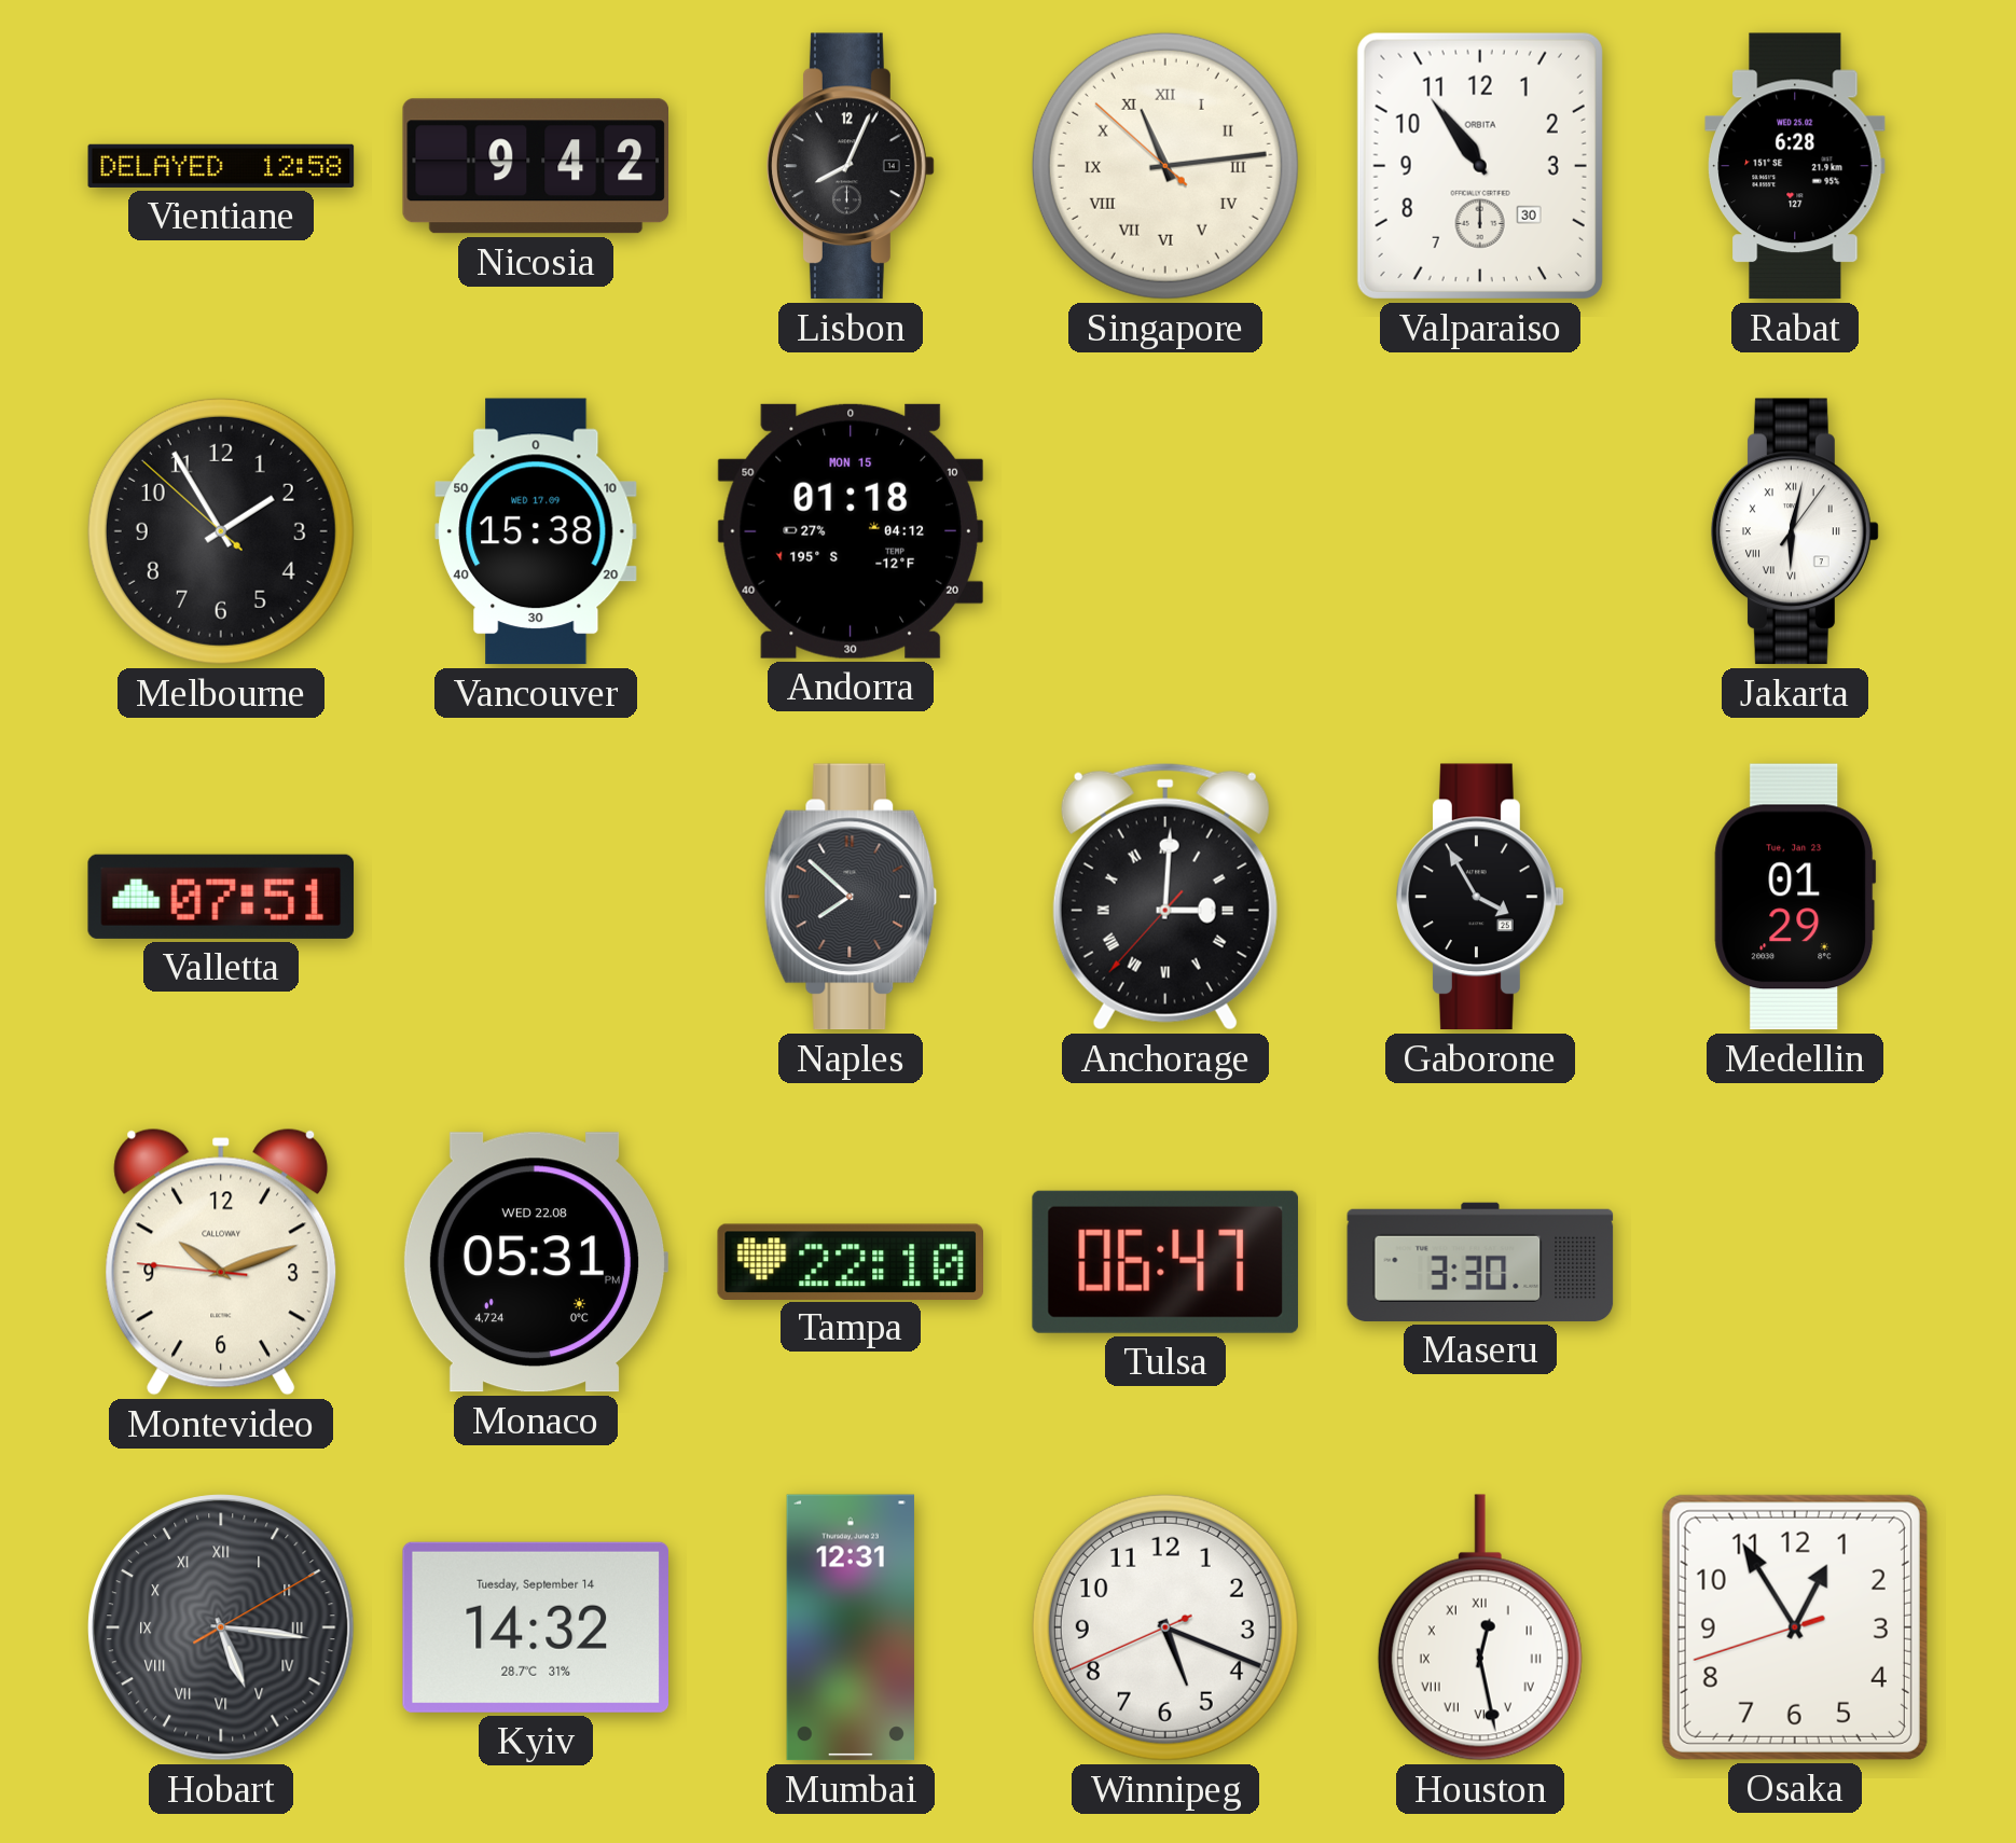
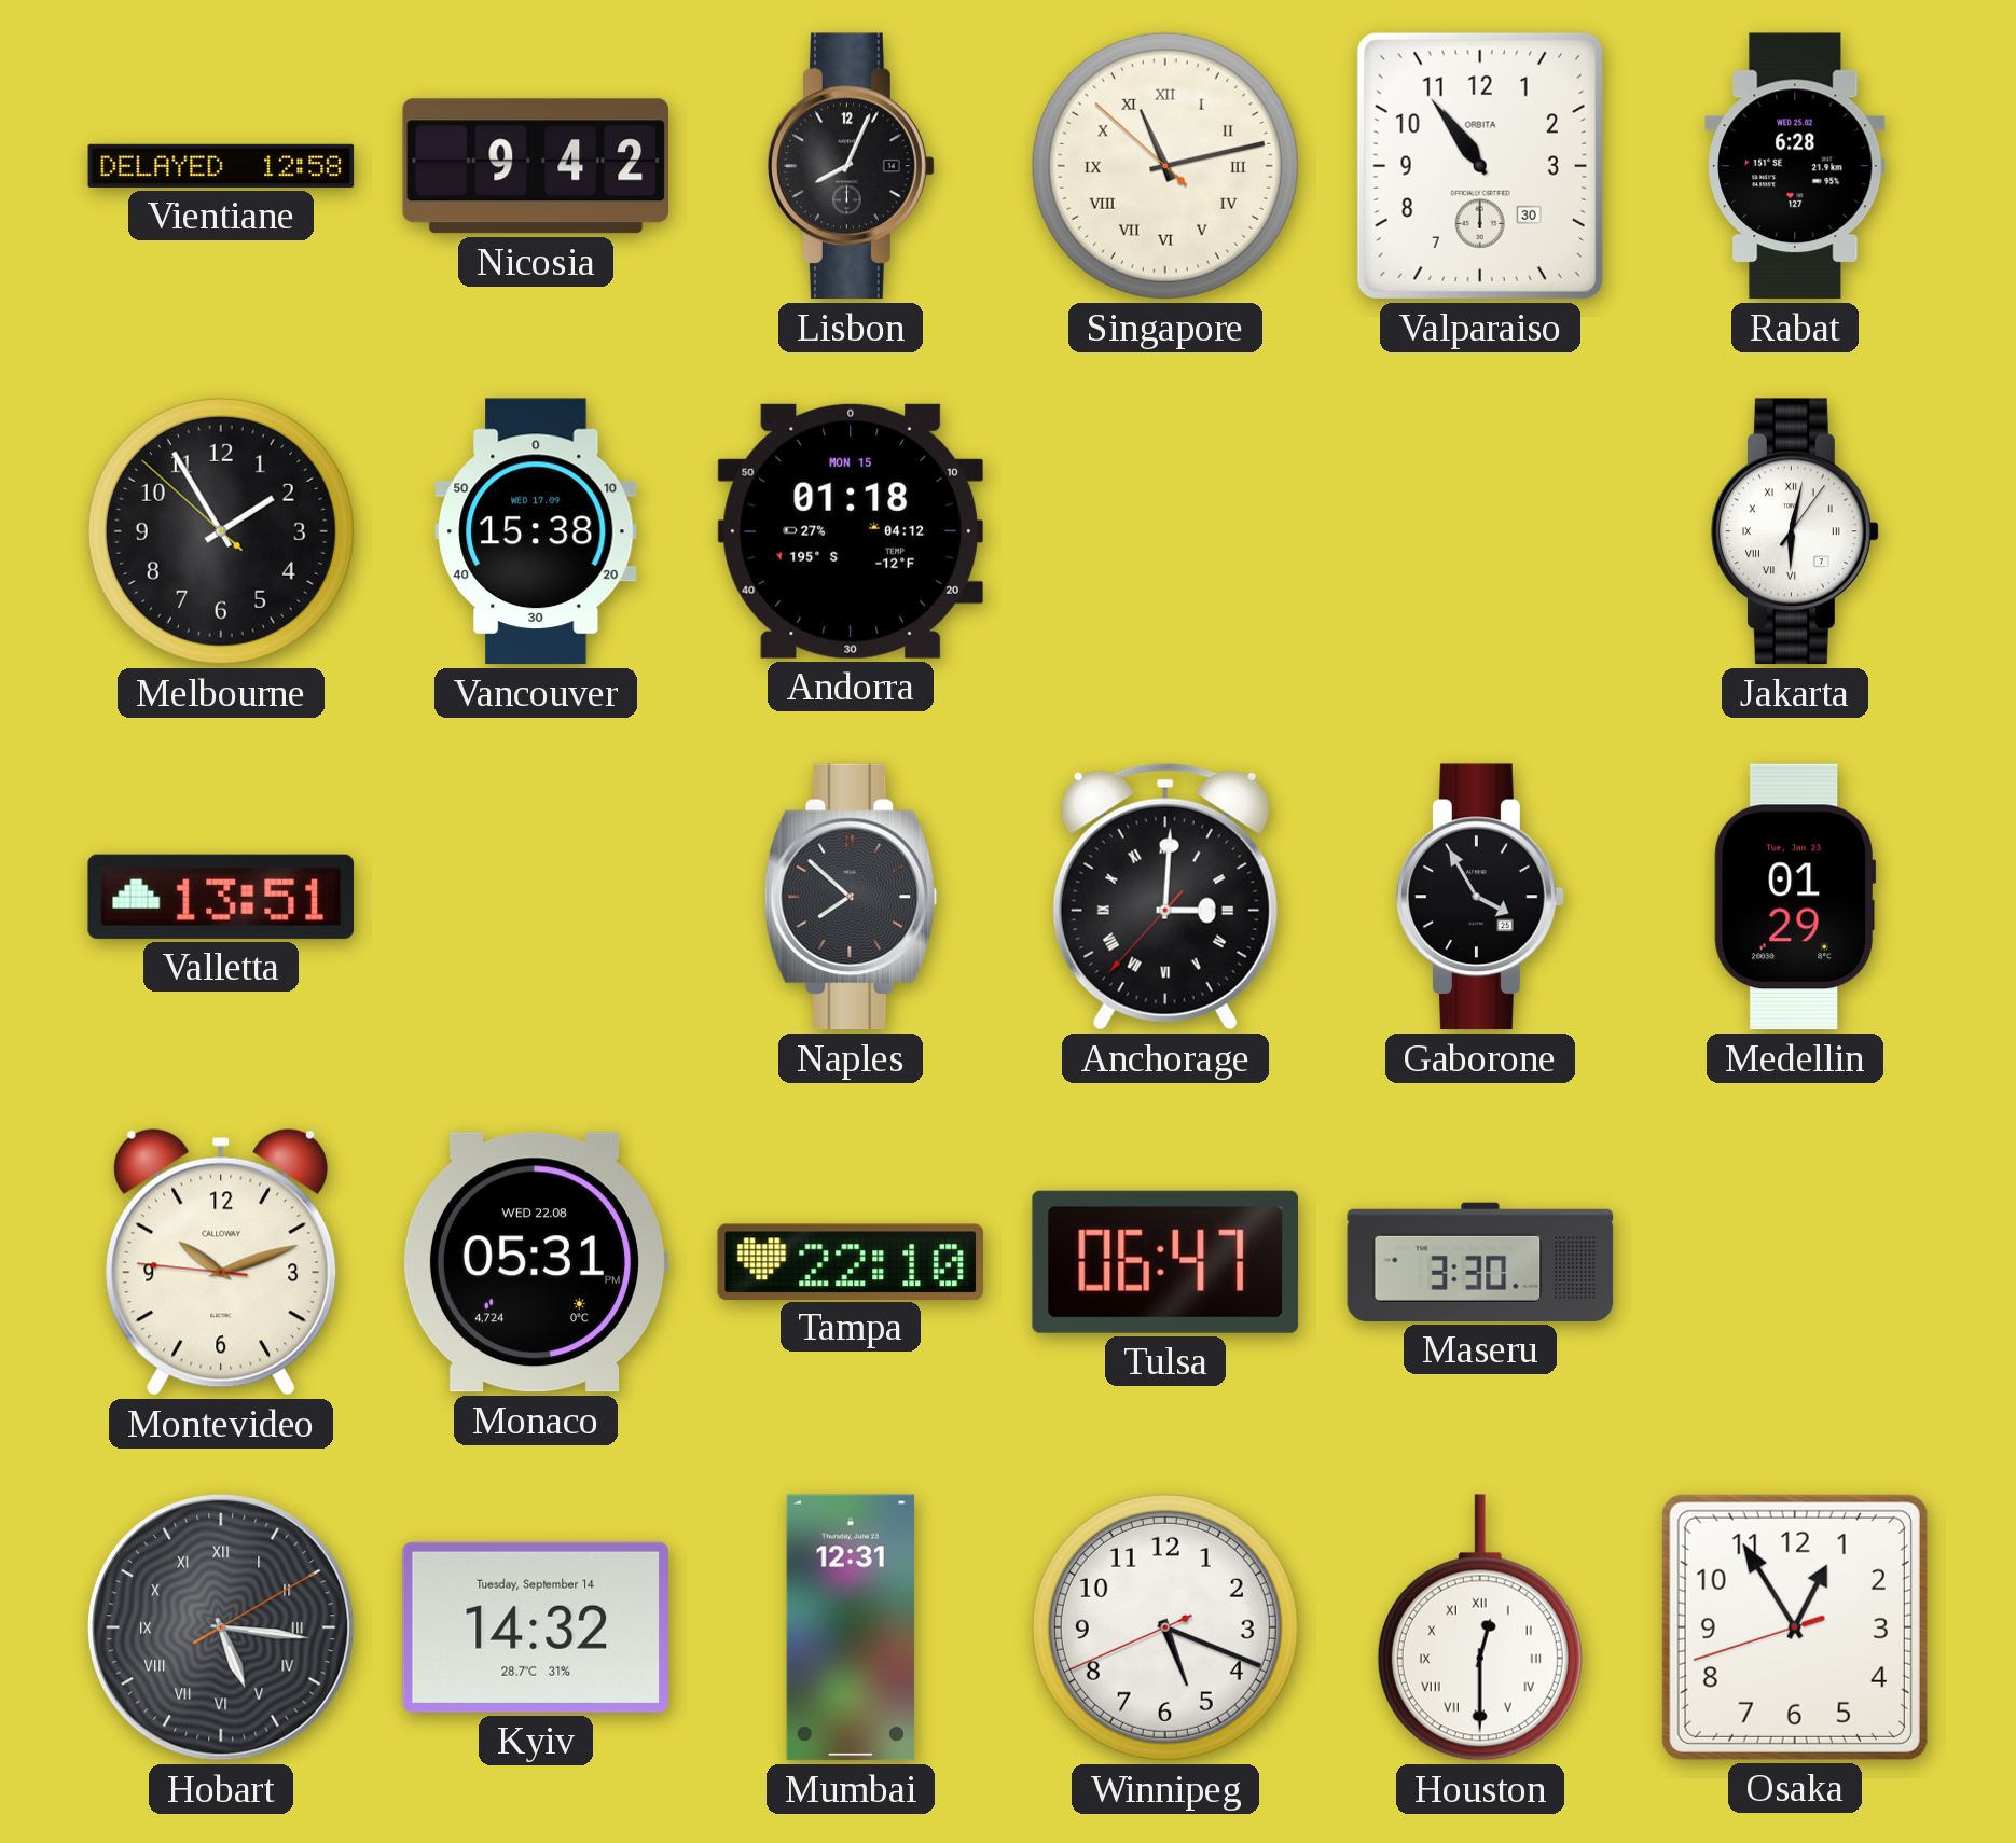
Singapore: 11:13 -> 11:12
Valletta: 07:51 -> 13:51
Houston: 12:28 -> 12:30
